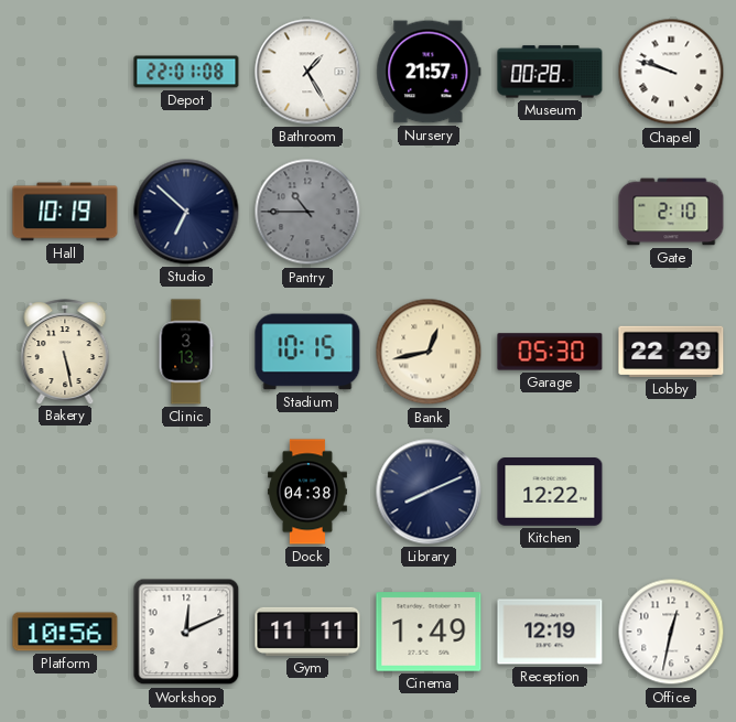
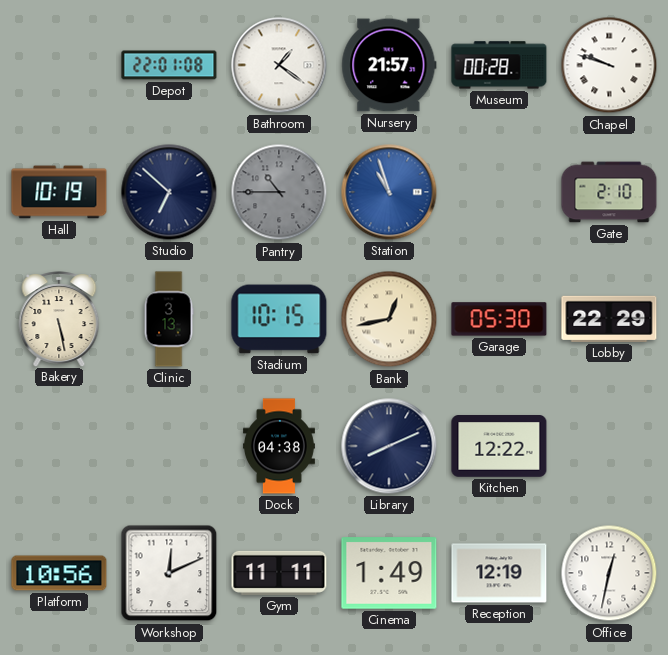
Bathroom: 1:25 -> 1:21
Station: none -> 10:57
